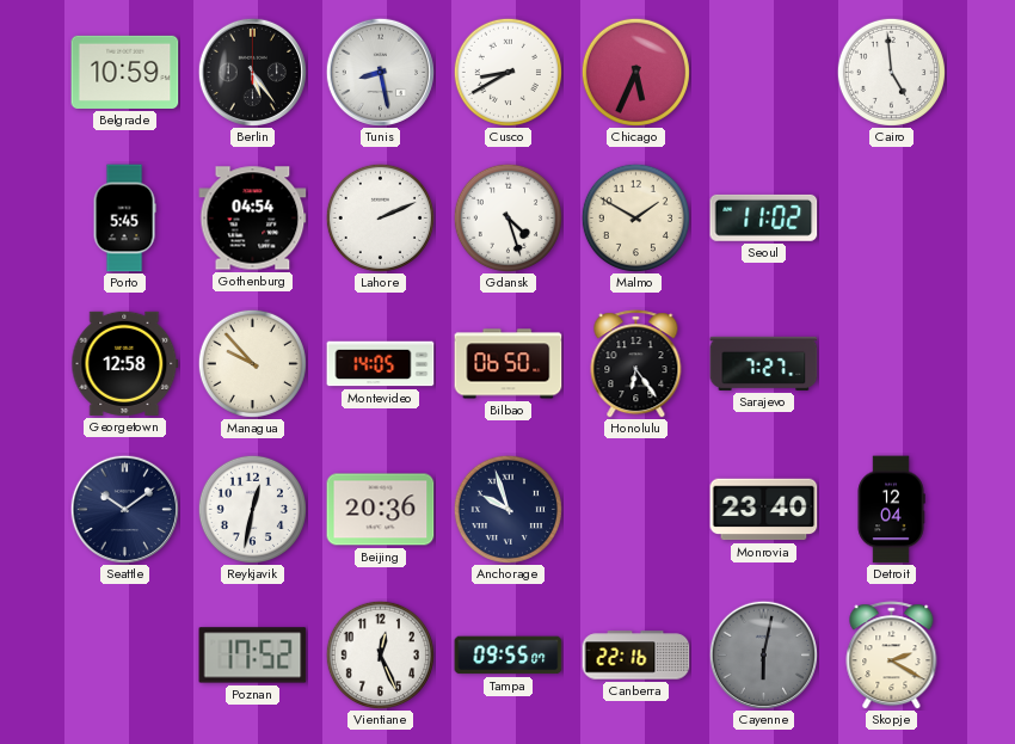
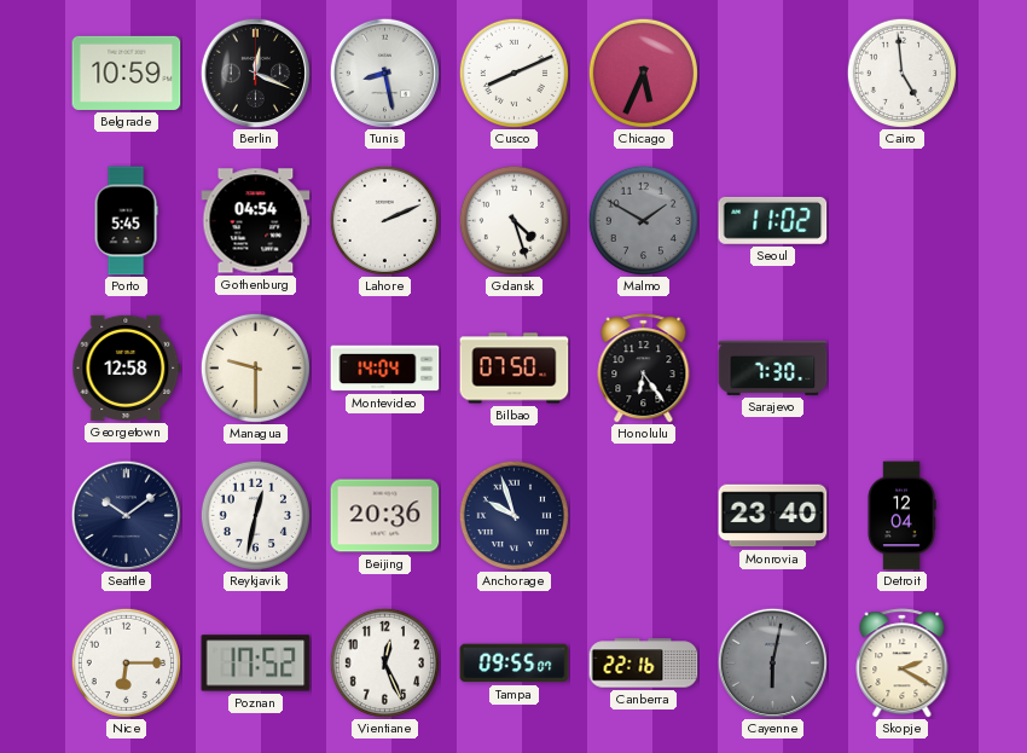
Berlin: 5:24 -> 12:19
Cusco: 8:40 -> 8:11
Malmo dial: cream -> grey
Managua: 9:53 -> 9:30
Montevideo: 14:05 -> 14:04
Bilbao: 06:50 -> 07:50
Sarajevo: 7:27 -> 7:30
Nice: none -> 6:15
